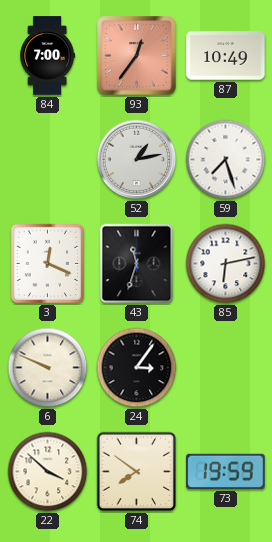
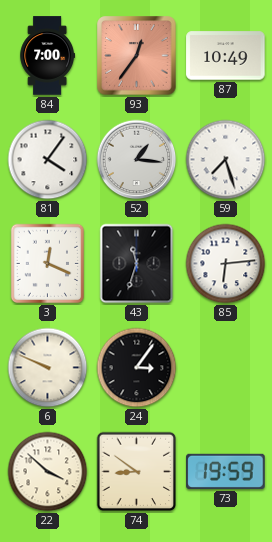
81: none -> 4:06
52: 1:13 -> 1:16
85: 6:13 -> 6:14
74: 7:51 -> 8:51
